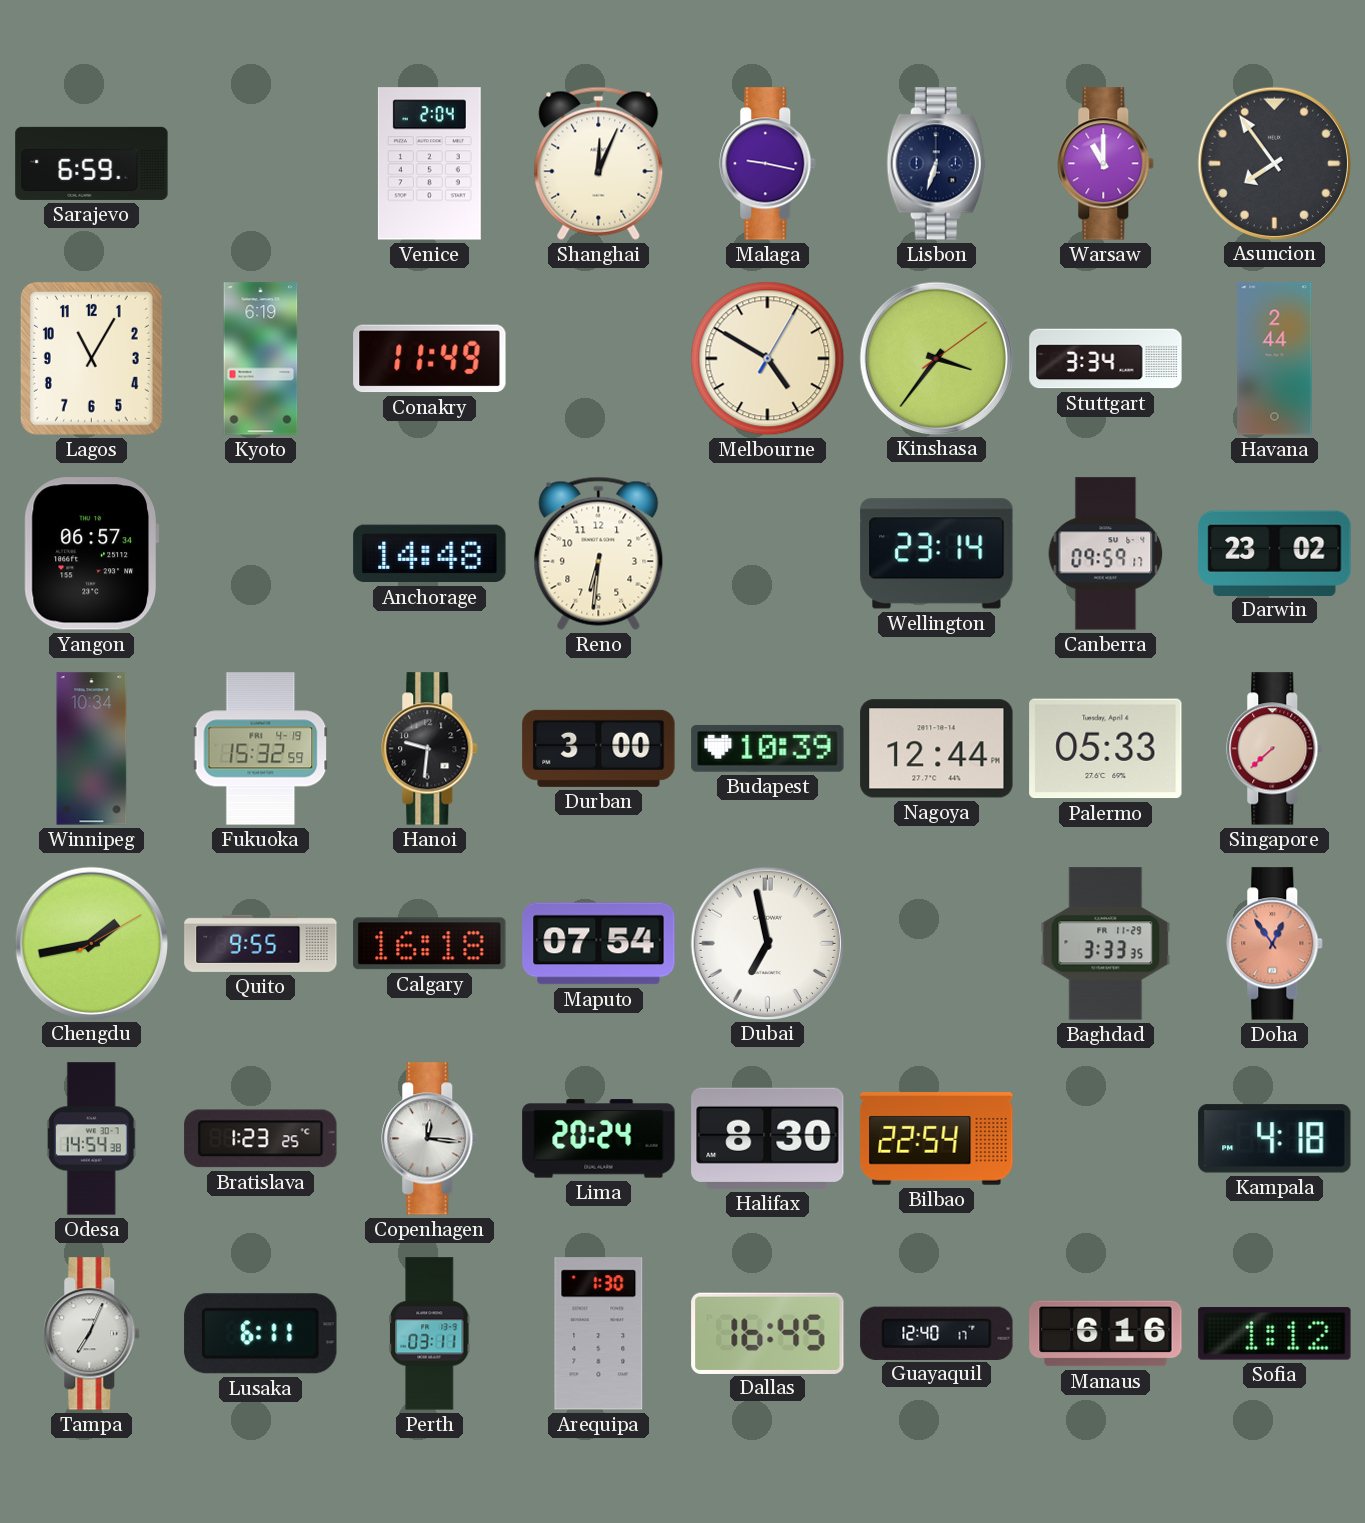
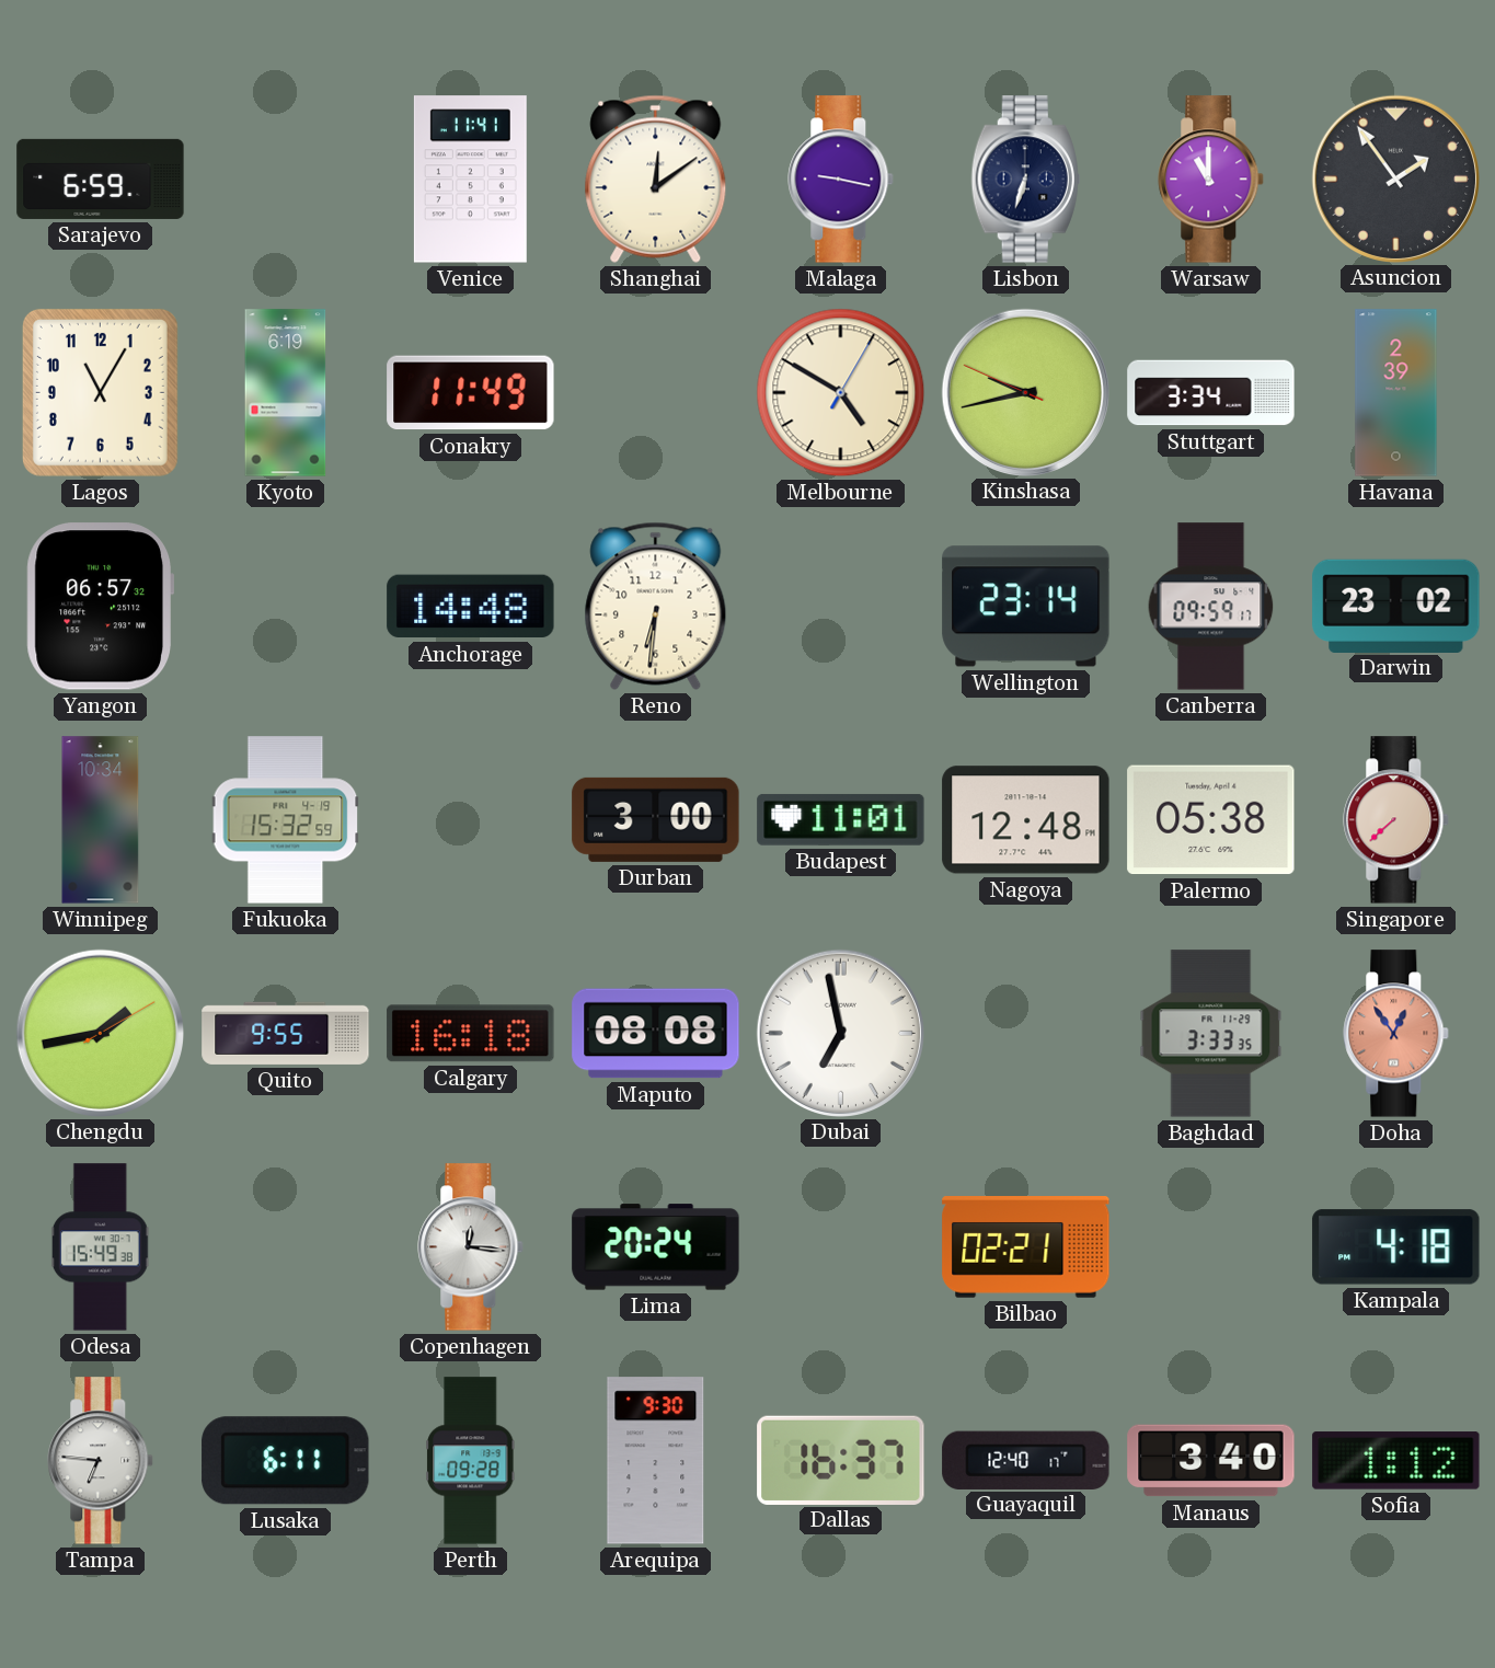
Venice: 2:04 -> 11:41
Shanghai: 12:04 -> 12:09
Asuncion: 7:54 -> 1:54
Kinshasa: 3:36 -> 9:42
Havana: 2:44 -> 2:39
Yangon: 06:57:34 -> 06:57:32
Hanoi: 9:31 -> none
Budapest: 10:39 -> 11:01
Nagoya: 12:44 -> 12:48
Palermo: 05:33 -> 05:38
Maputo: 07:54 -> 08:08
Odesa: 14:54 -> 15:49
Bratislava: 1:23 -> none
Halifax: 8:30 -> none
Bilbao: 22:54 -> 02:21
Tampa: 7:04 -> 6:46
Perth: 03:11 -> 09:28
Arequipa: 1:30 -> 9:30
Dallas: 16:45 -> 16:37
Manaus: 6:16 -> 3:40
